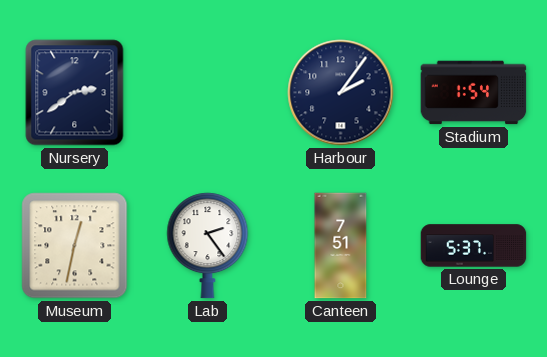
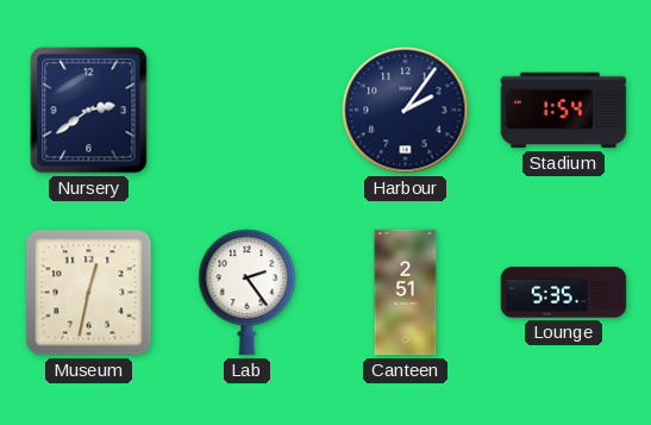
Canteen: 7:51 -> 2:51
Lounge: 5:37 -> 5:35
